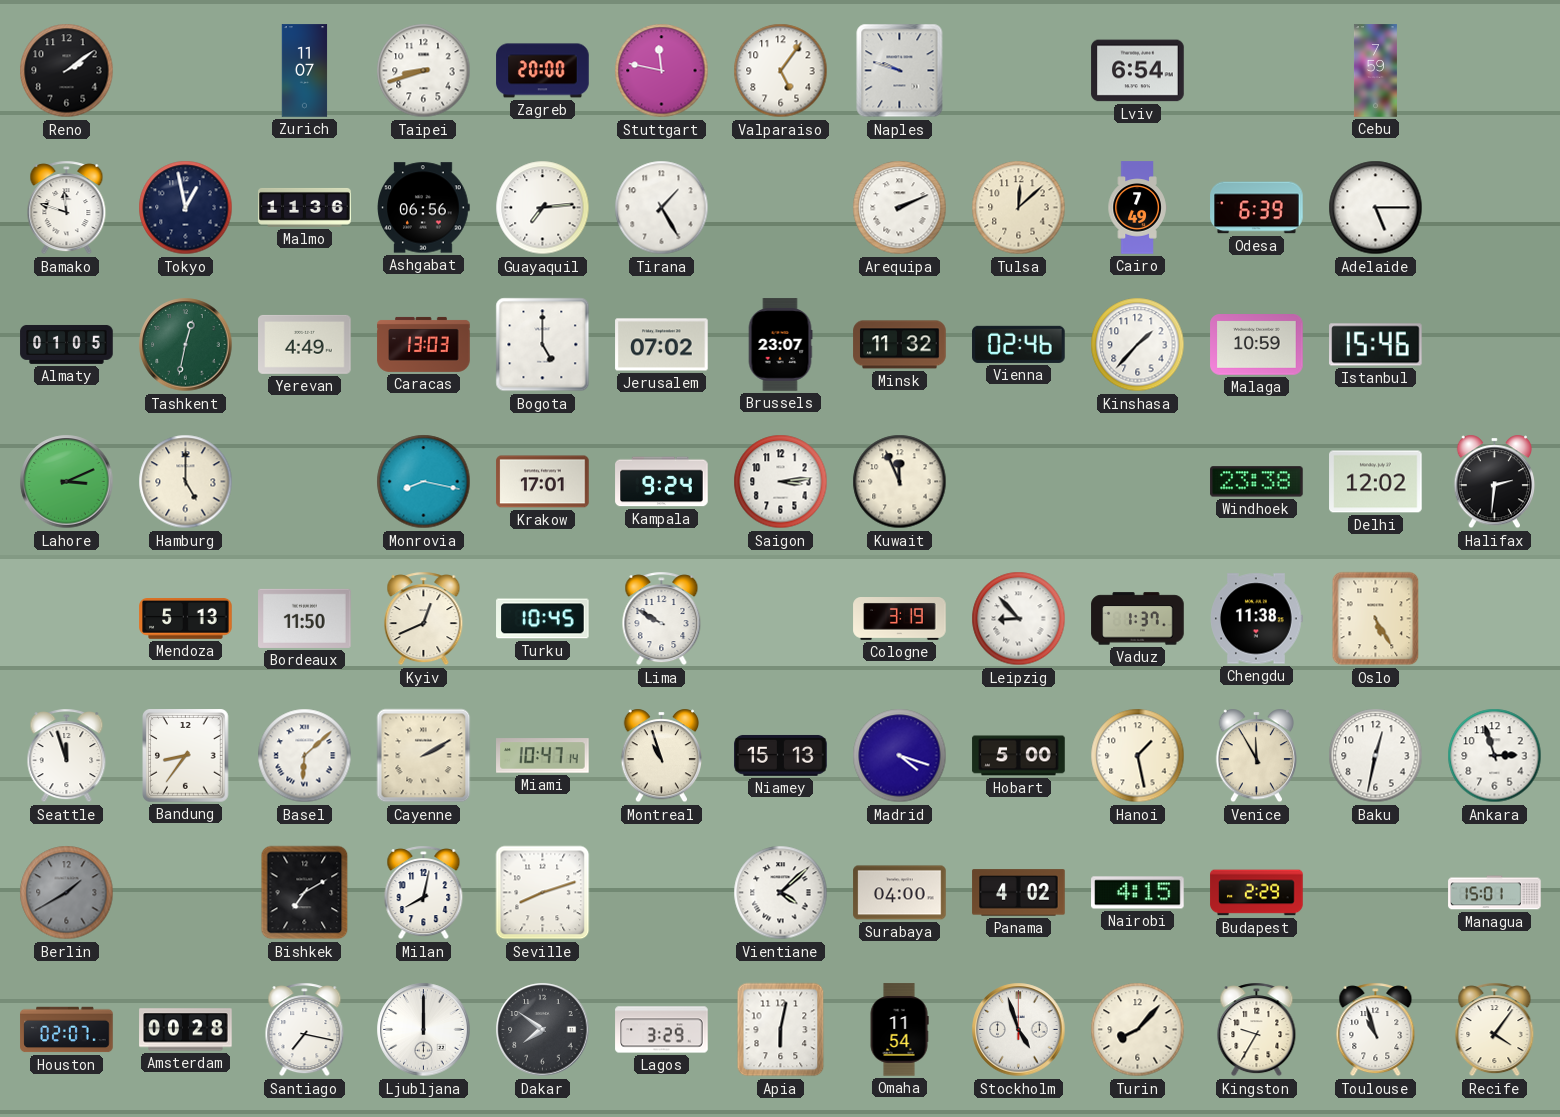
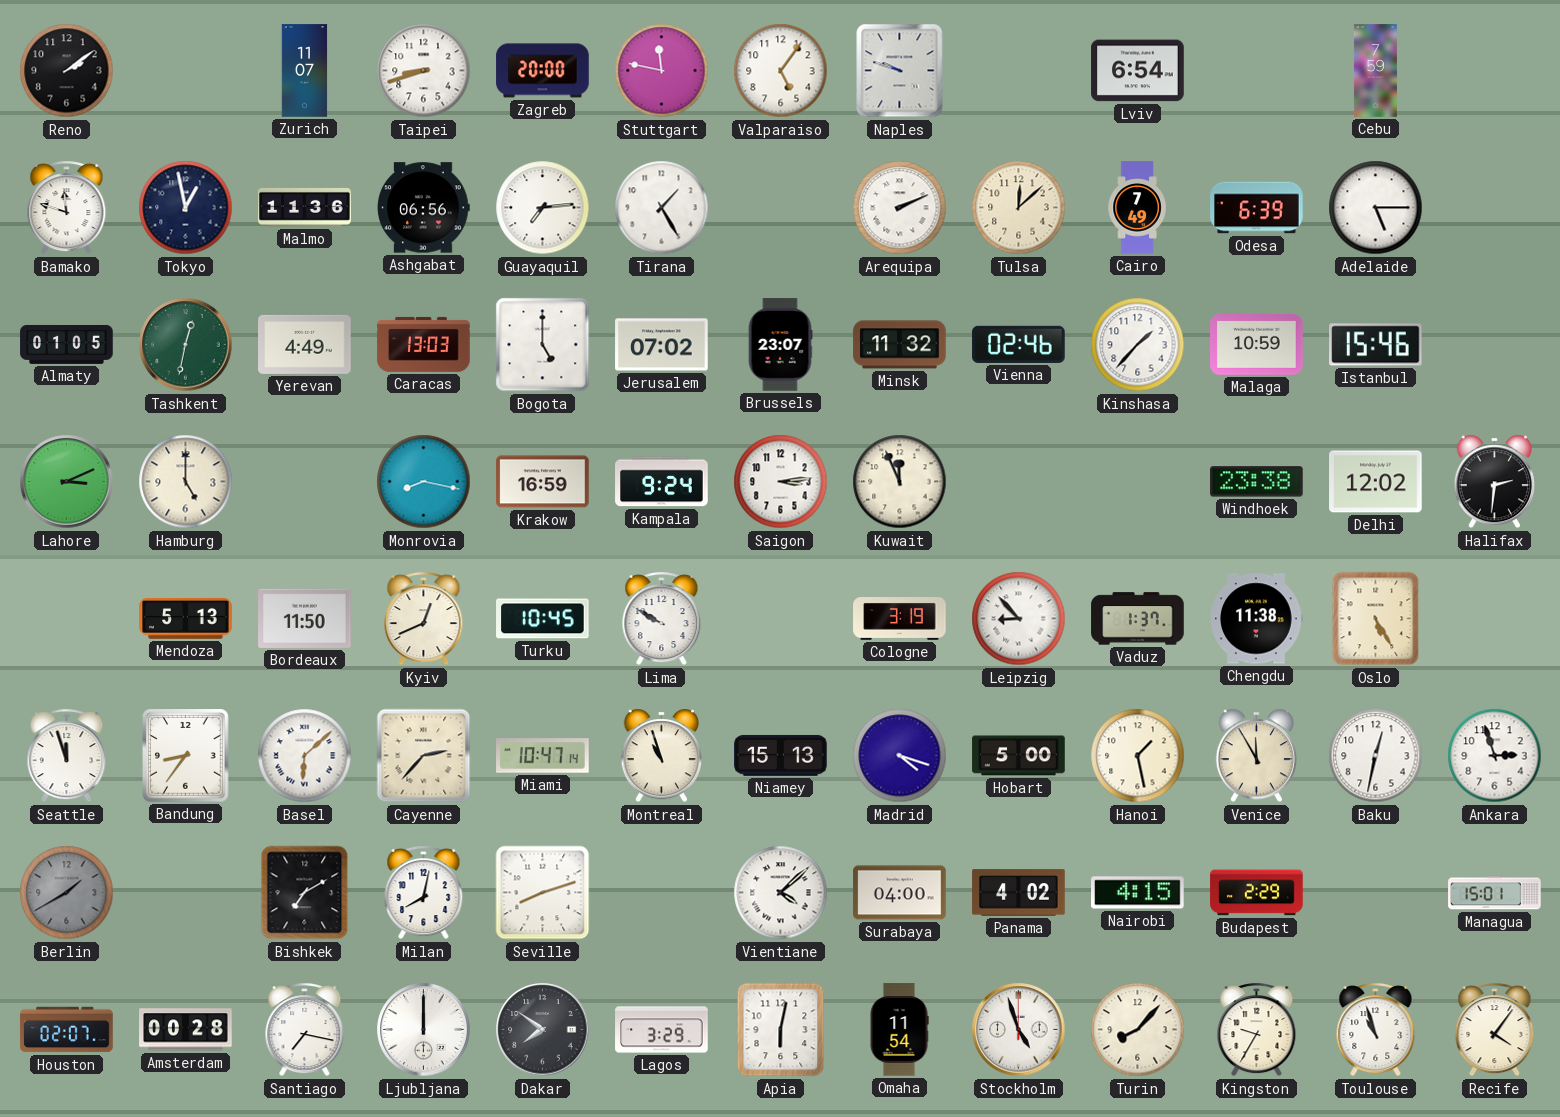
Krakow: 17:01 -> 16:59
Cayenne: 2:10 -> 2:37
